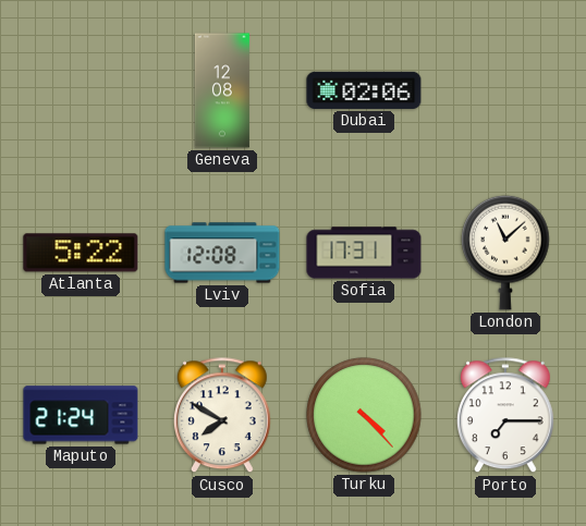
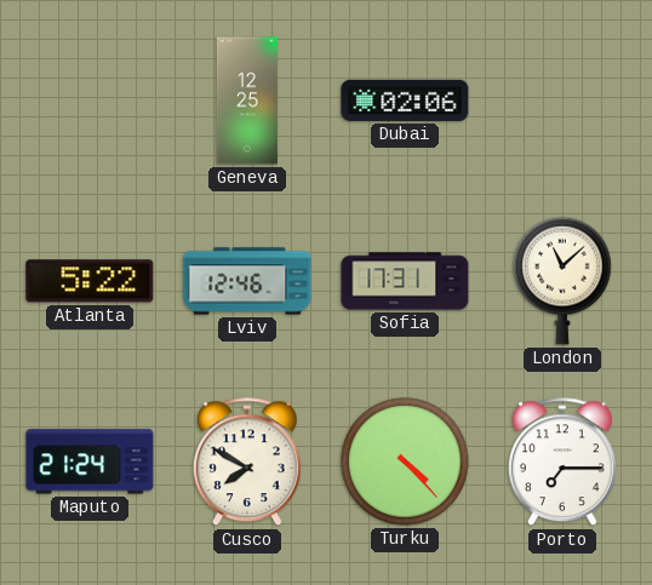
Geneva: 12:08 -> 12:25
Lviv: 12:08 -> 12:46
